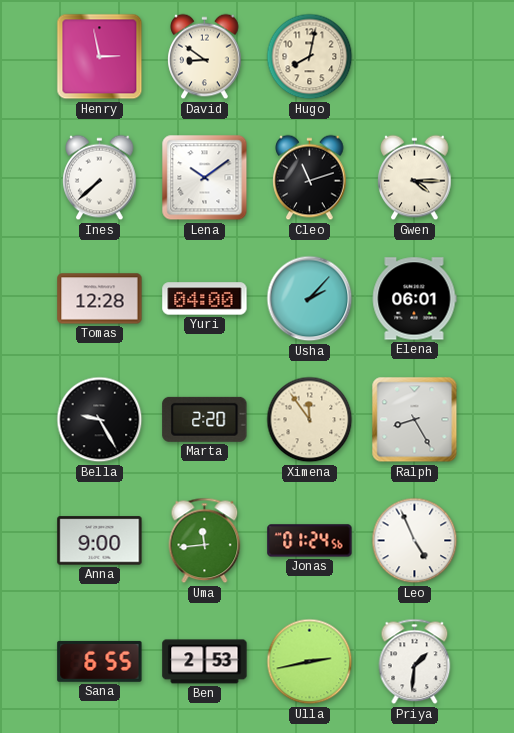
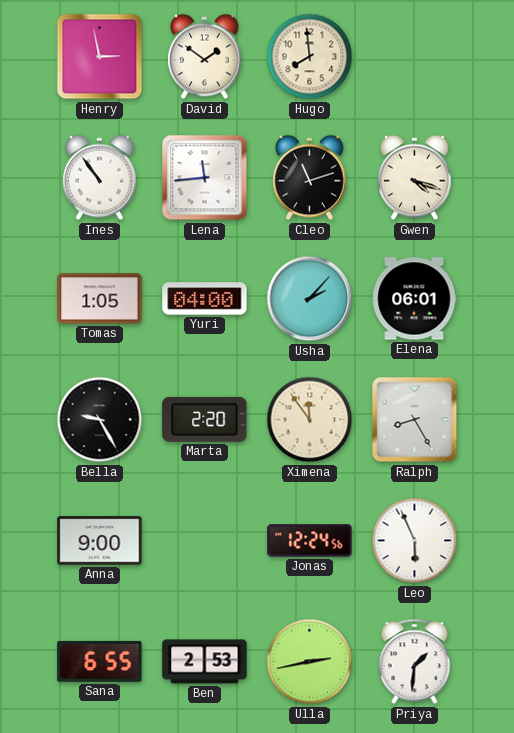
David: 8:51 -> 1:51
Hugo: 8:02 -> 7:59
Ines: 7:38 -> 10:54
Lena: 10:09 -> 11:44
Gwen: 4:15 -> 4:18
Tomas: 12:28 -> 1:05
Uma: 11:44 -> none
Jonas: 01:24 -> 12:24
Leo: 4:56 -> 5:56
